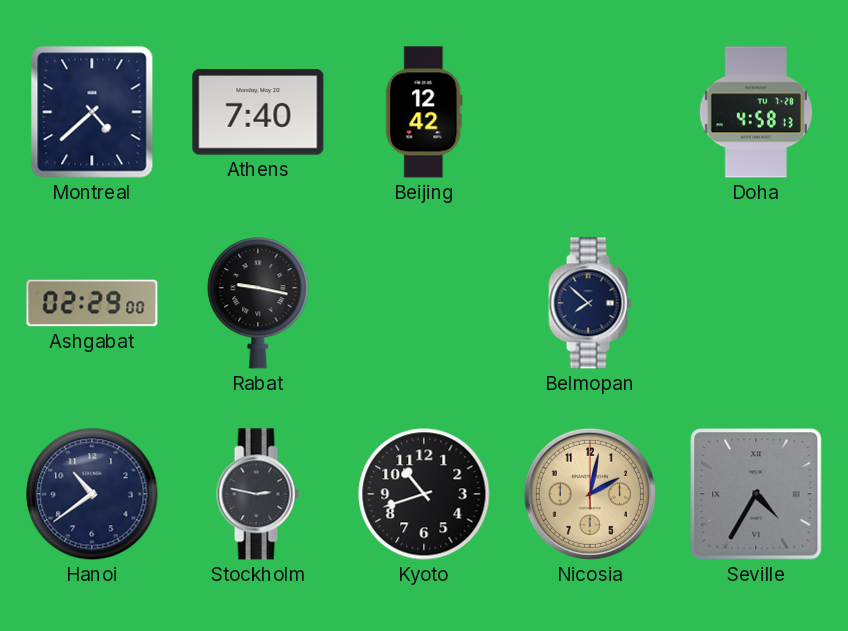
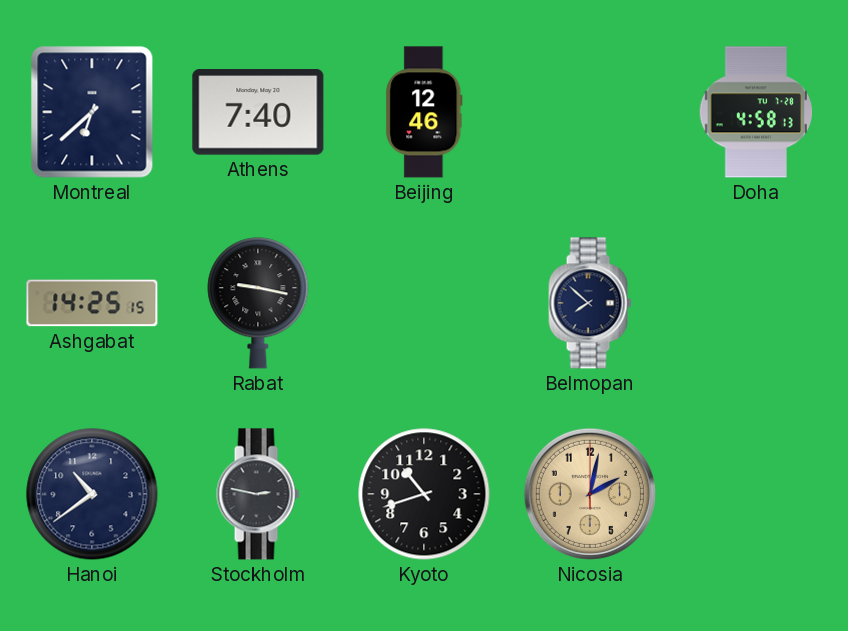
Montreal: 4:38 -> 6:38
Beijing: 12:42 -> 12:46
Ashgabat: 02:29 -> 14:25
Seville: 4:35 -> none
